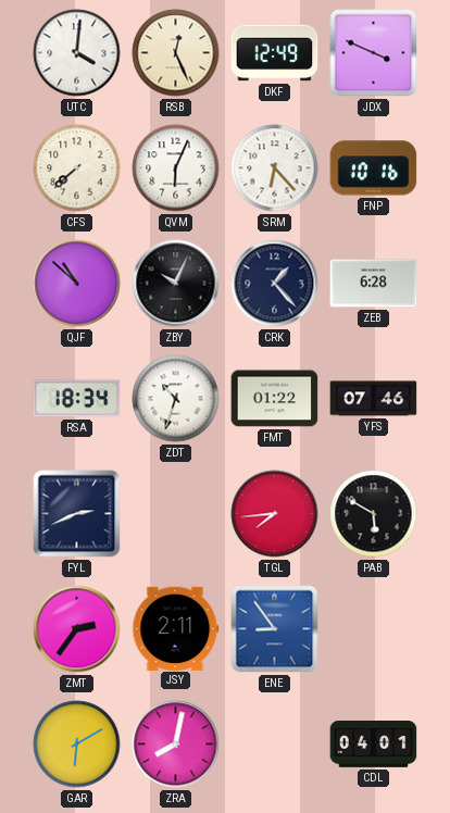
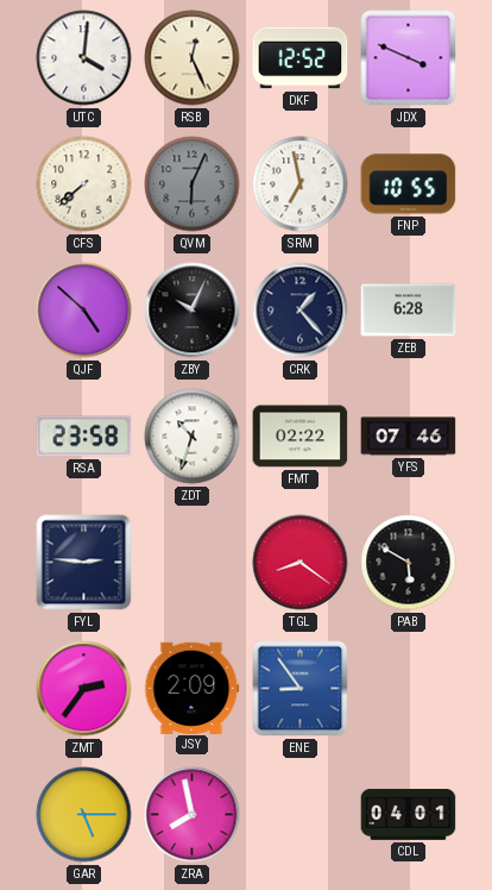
DKF: 12:49 -> 12:52
QVM dial: white -> grey
SRM: 6:23 -> 6:58
FNP: 10:16 -> 10:55
QJF: 10:52 -> 4:52
RSA: 18:34 -> 23:58
FMT: 01:22 -> 02:22
FYL: 2:41 -> 2:46
TGL: 7:44 -> 8:21
JSY: 2:11 -> 2:09
GAR: 6:10 -> 5:15
ZRA: 8:02 -> 7:58
